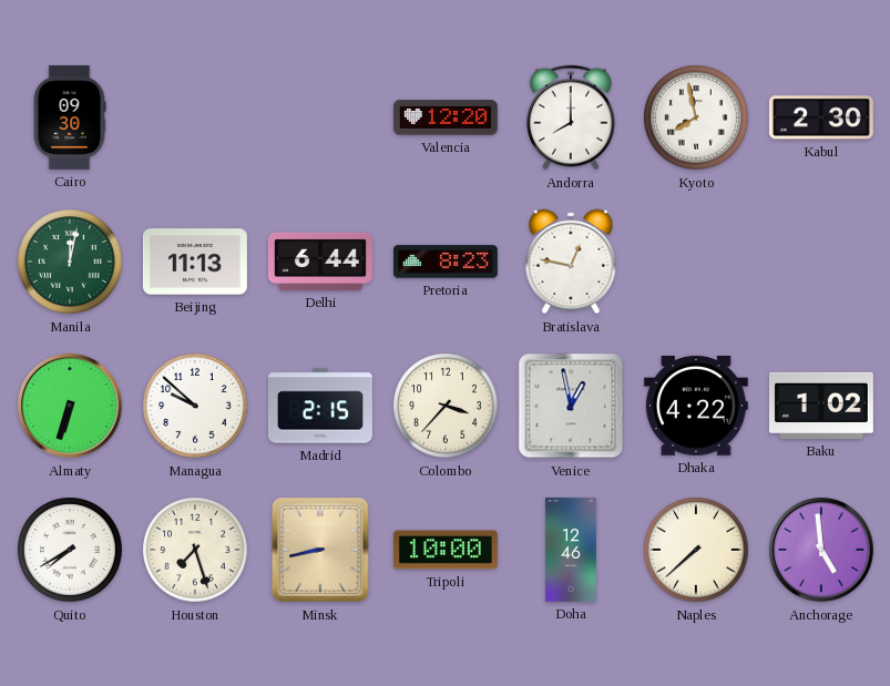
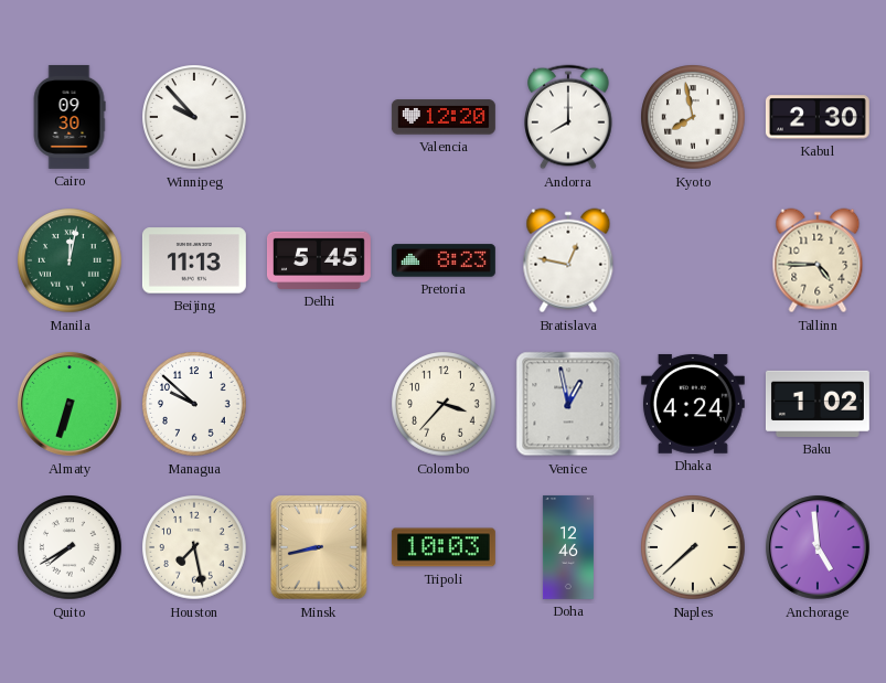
Winnipeg: none -> 9:53
Delhi: 6:44 -> 5:45
Tallinn: none -> 4:45
Madrid: 2:15 -> none
Dhaka: 4:22 -> 4:24
Houston: 7:27 -> 7:28
Tripoli: 10:00 -> 10:03
